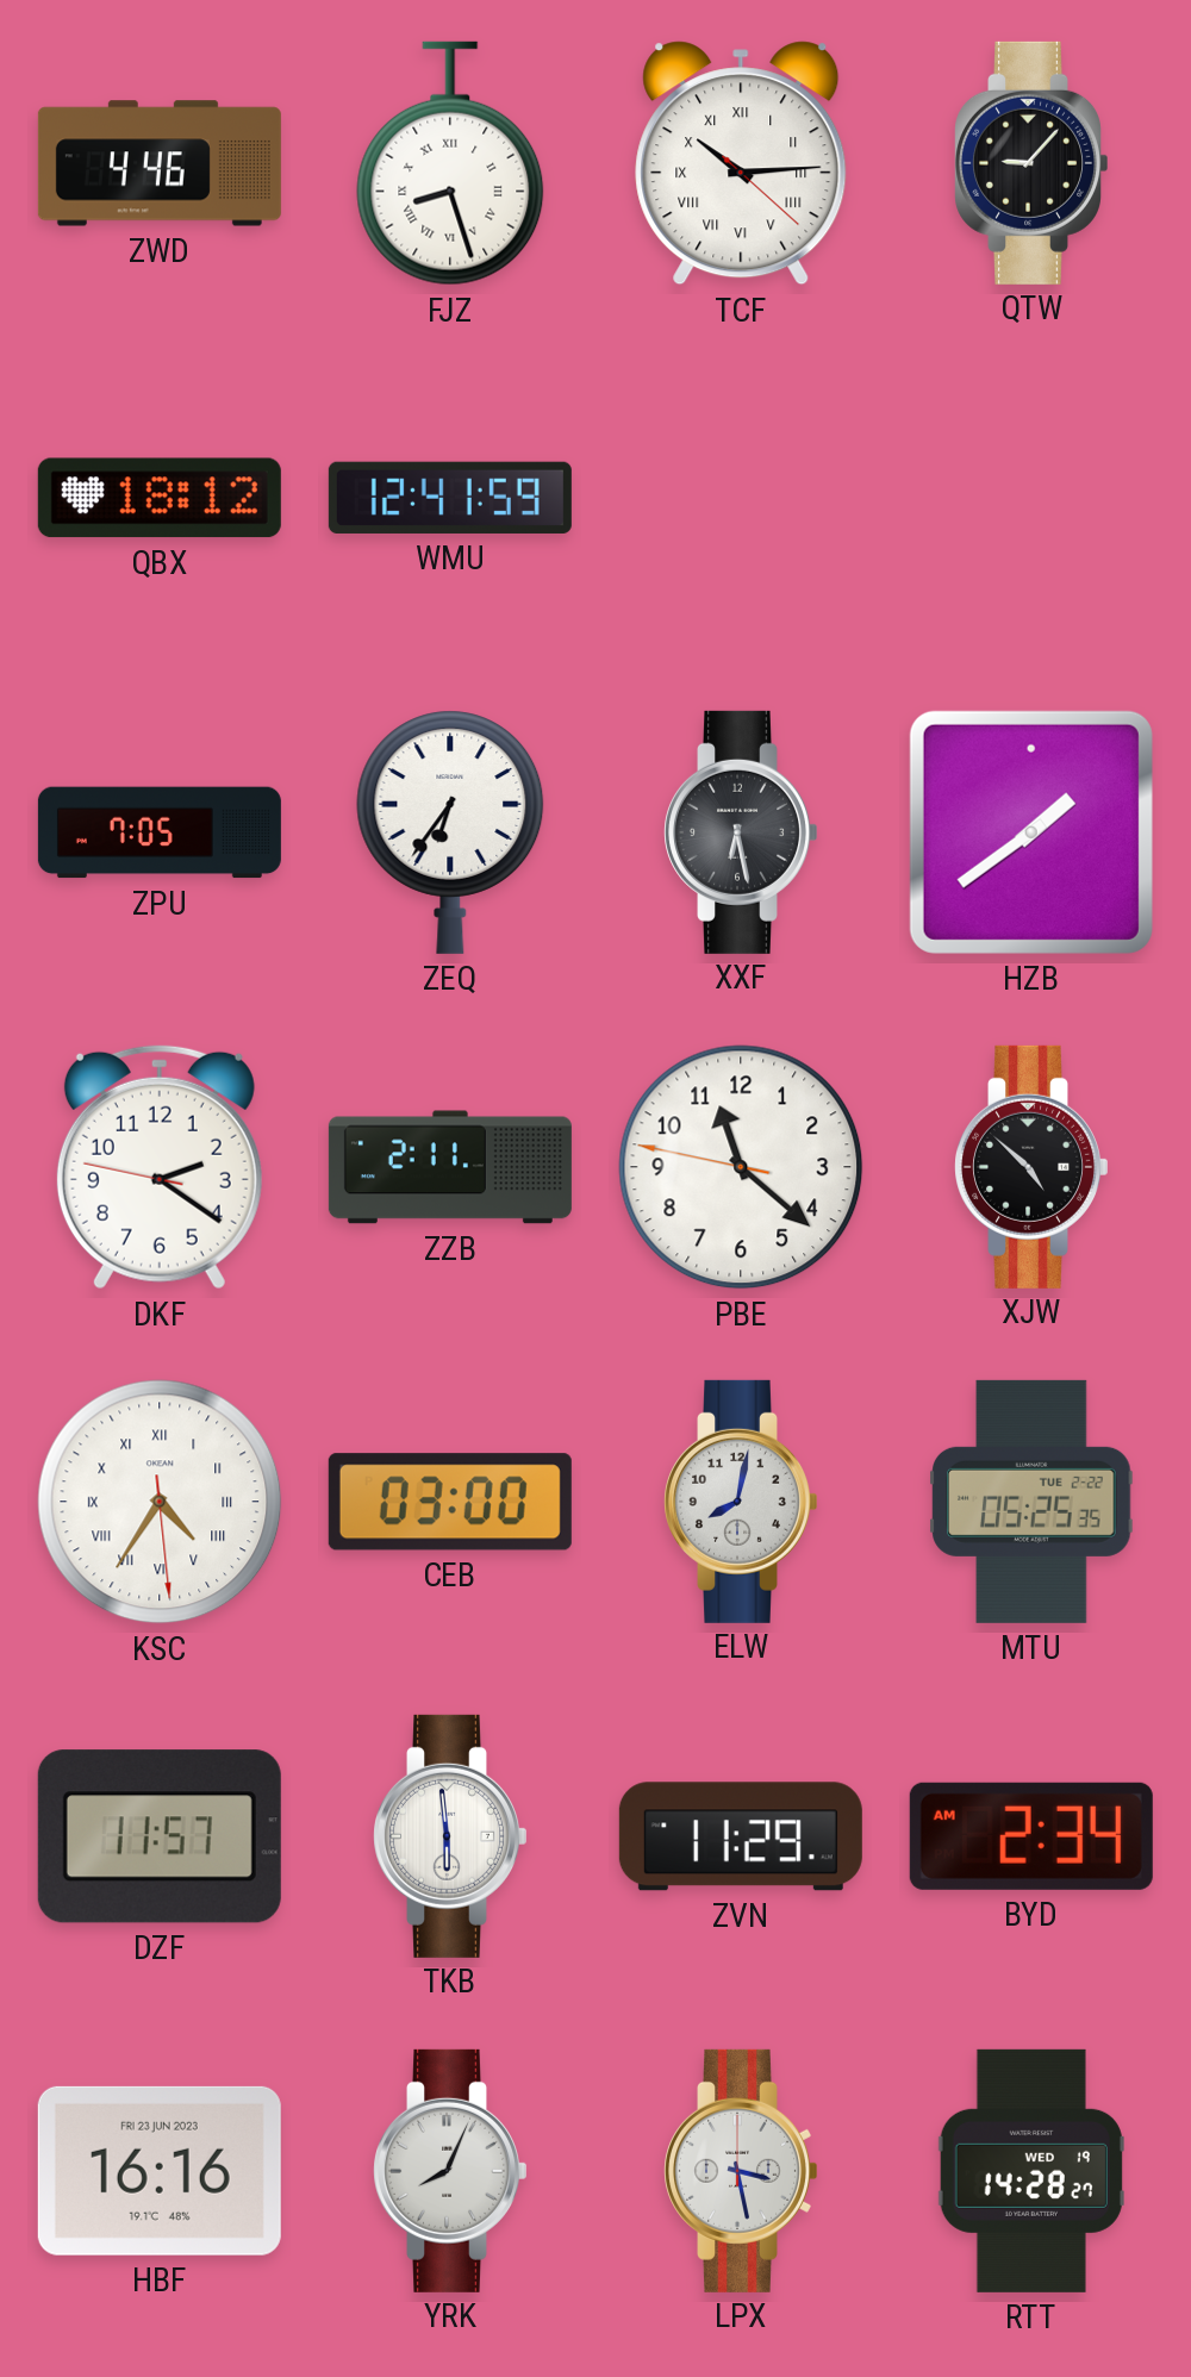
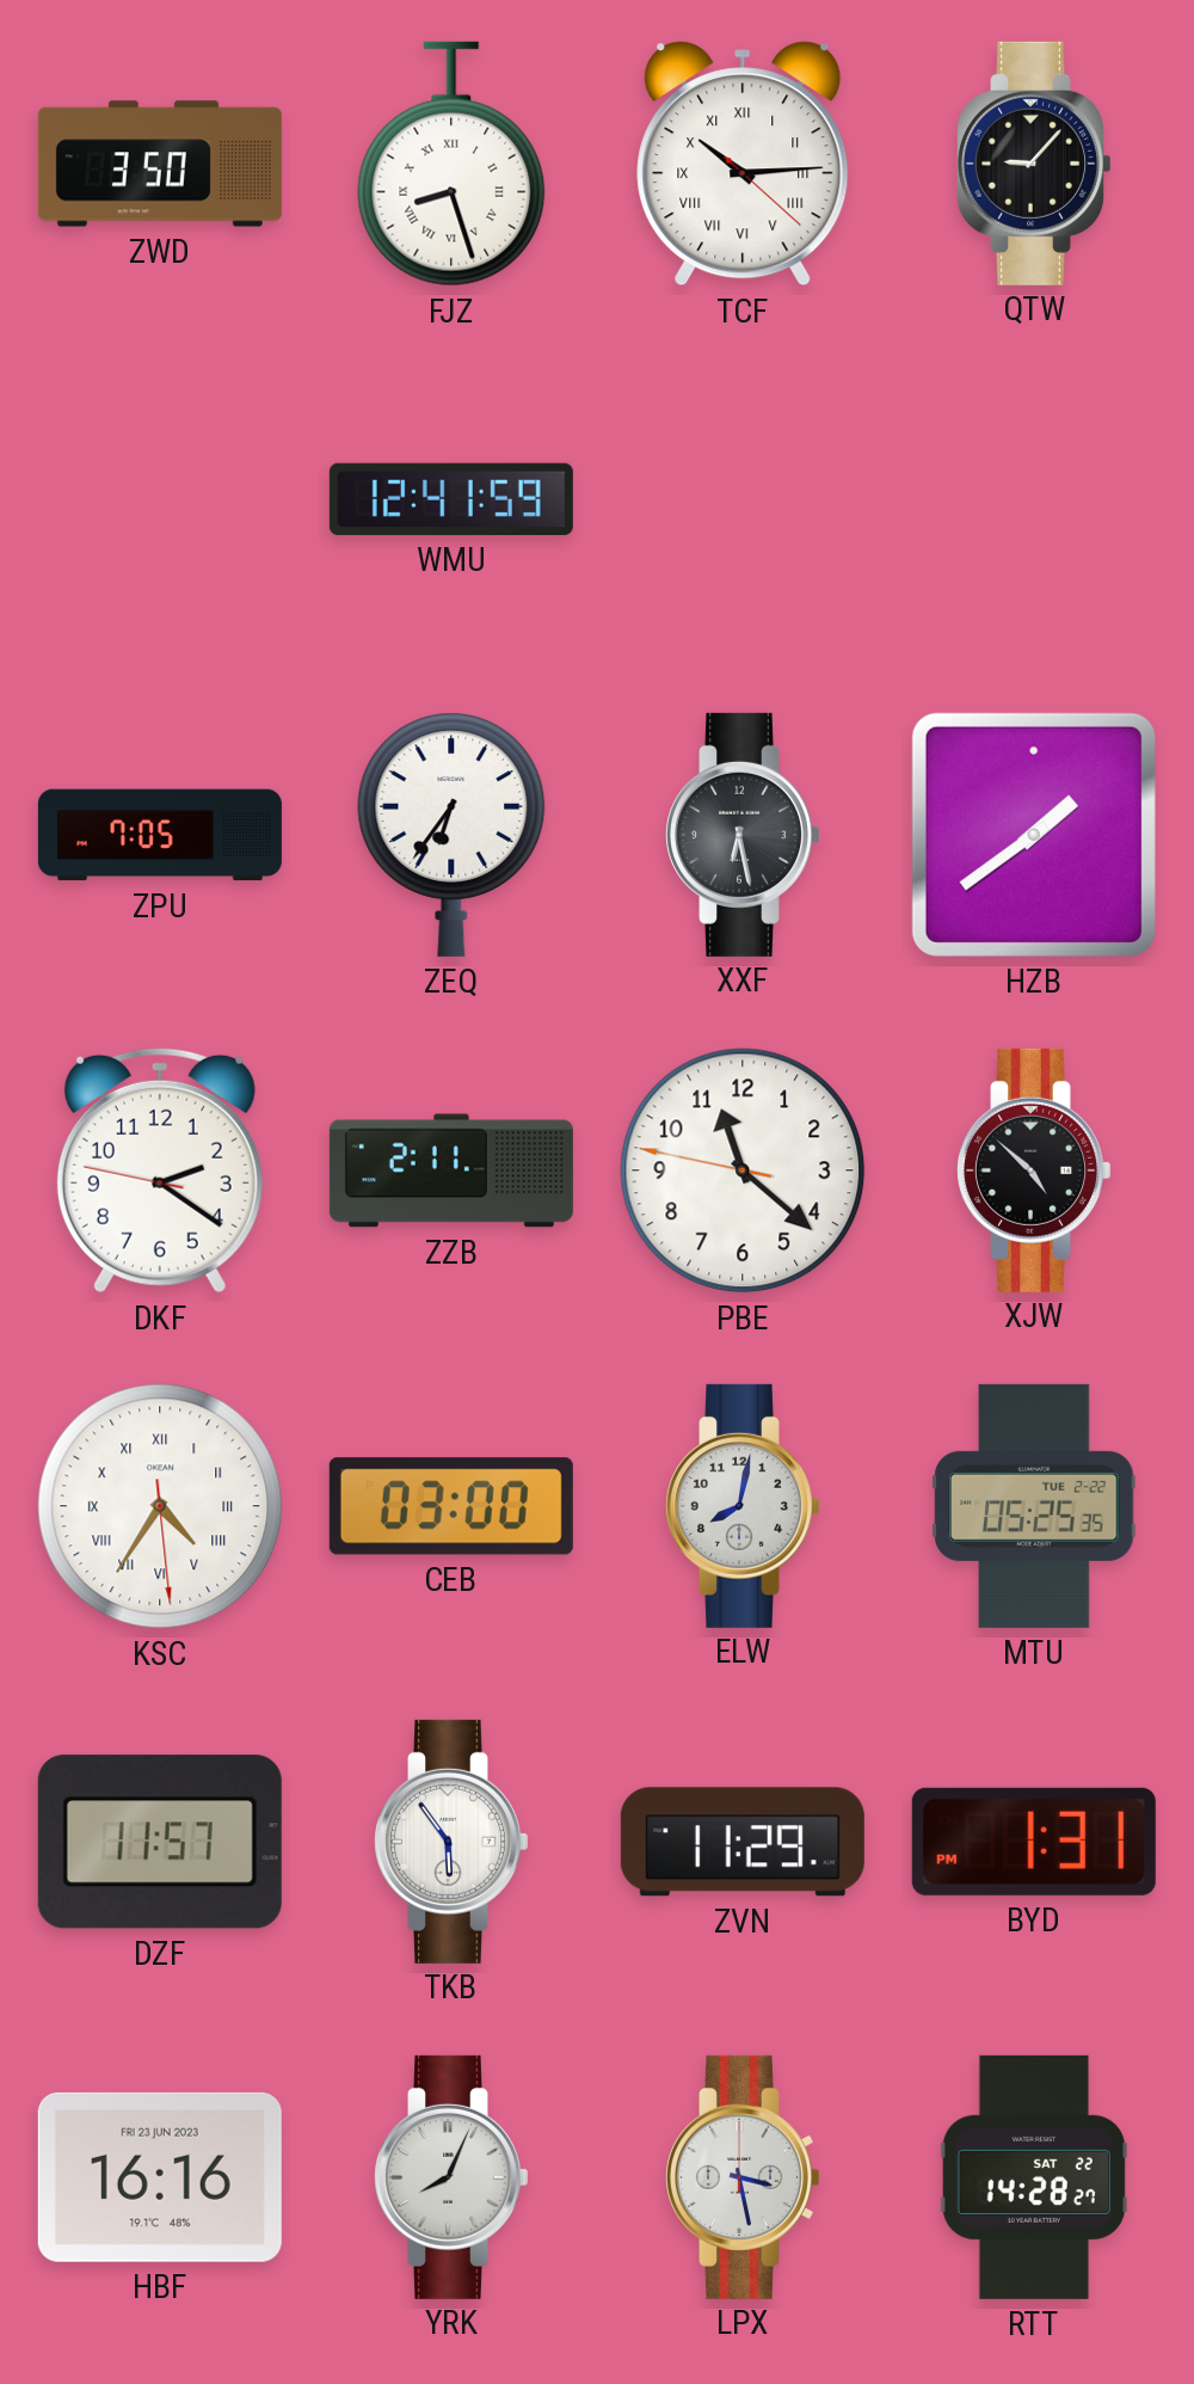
ZWD: 4:46 -> 3:50
QBX: 18:12 -> none
TKB: 5:59 -> 5:54
BYD: 2:34 -> 1:31
RTT date: WED 19 -> SAT 22
